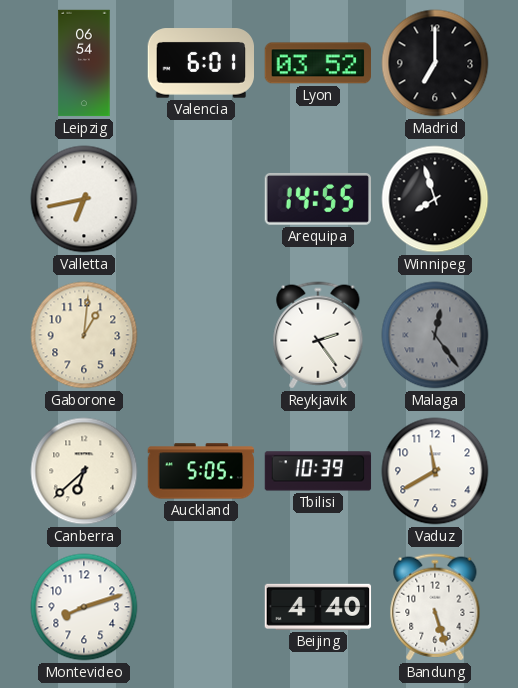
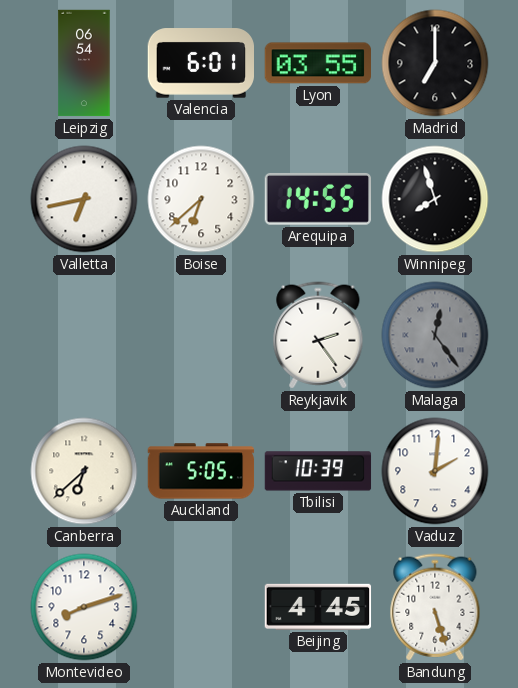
Lyon: 03:52 -> 03:55
Boise: none -> 6:38
Gaborone: 1:01 -> none
Vaduz: 11:40 -> 2:01
Beijing: 4:40 -> 4:45
